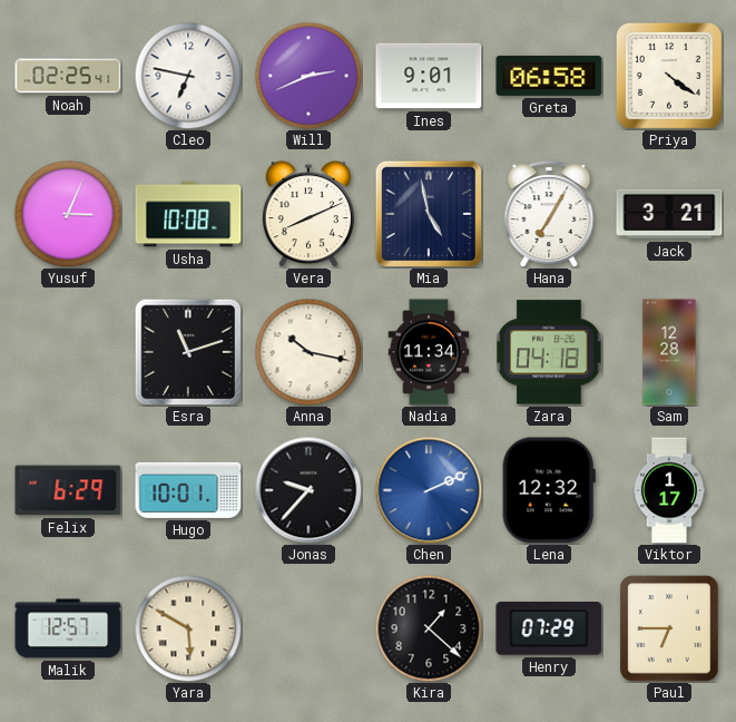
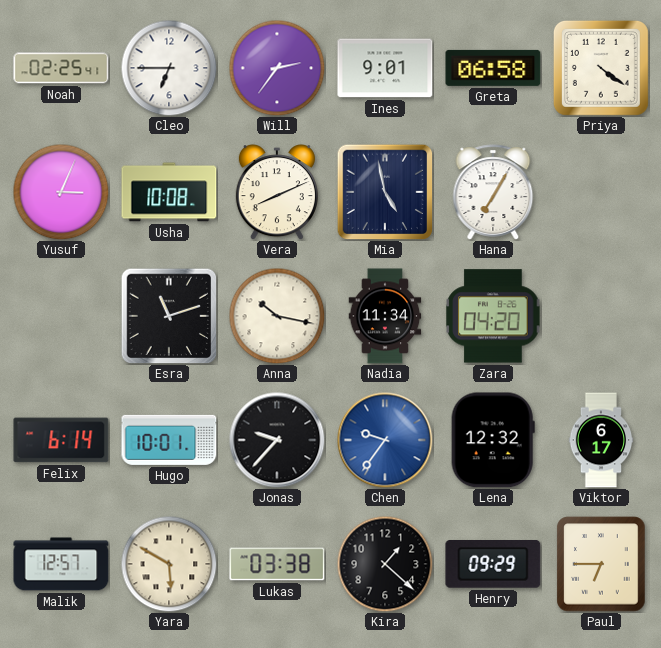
Cleo: 6:47 -> 6:45
Will: 2:41 -> 2:36
Jack: 3:21 -> none
Zara: 04:18 -> 04:20
Sam: 12:28 -> none
Felix: 6:29 -> 6:14
Chen: 2:11 -> 9:36
Viktor: 1:17 -> 6:17
Lukas: none -> 03:38
Henry: 07:29 -> 09:29
